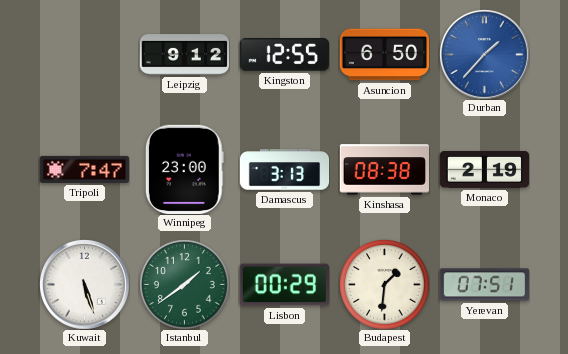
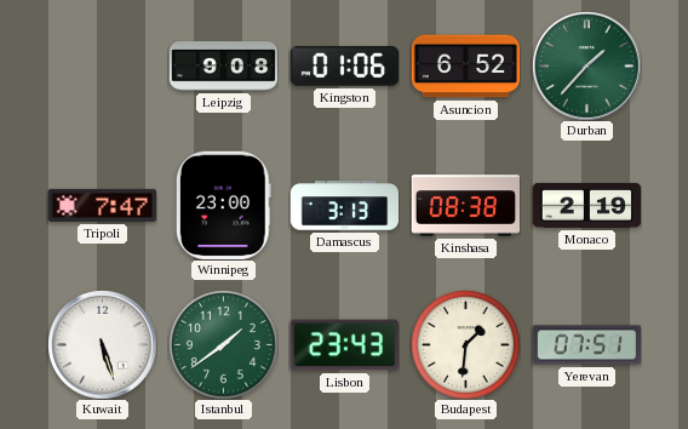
Leipzig: 9:12 -> 9:08
Kingston: 12:55 -> 01:06
Asuncion: 6:50 -> 6:52
Durban dial: blue -> green
Lisbon: 00:29 -> 23:43
